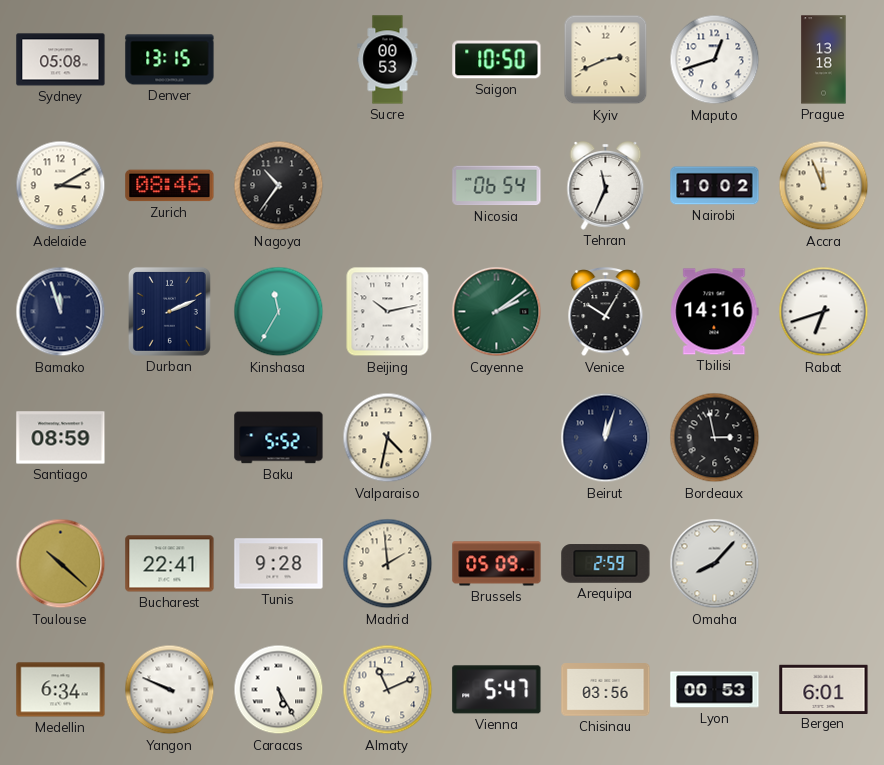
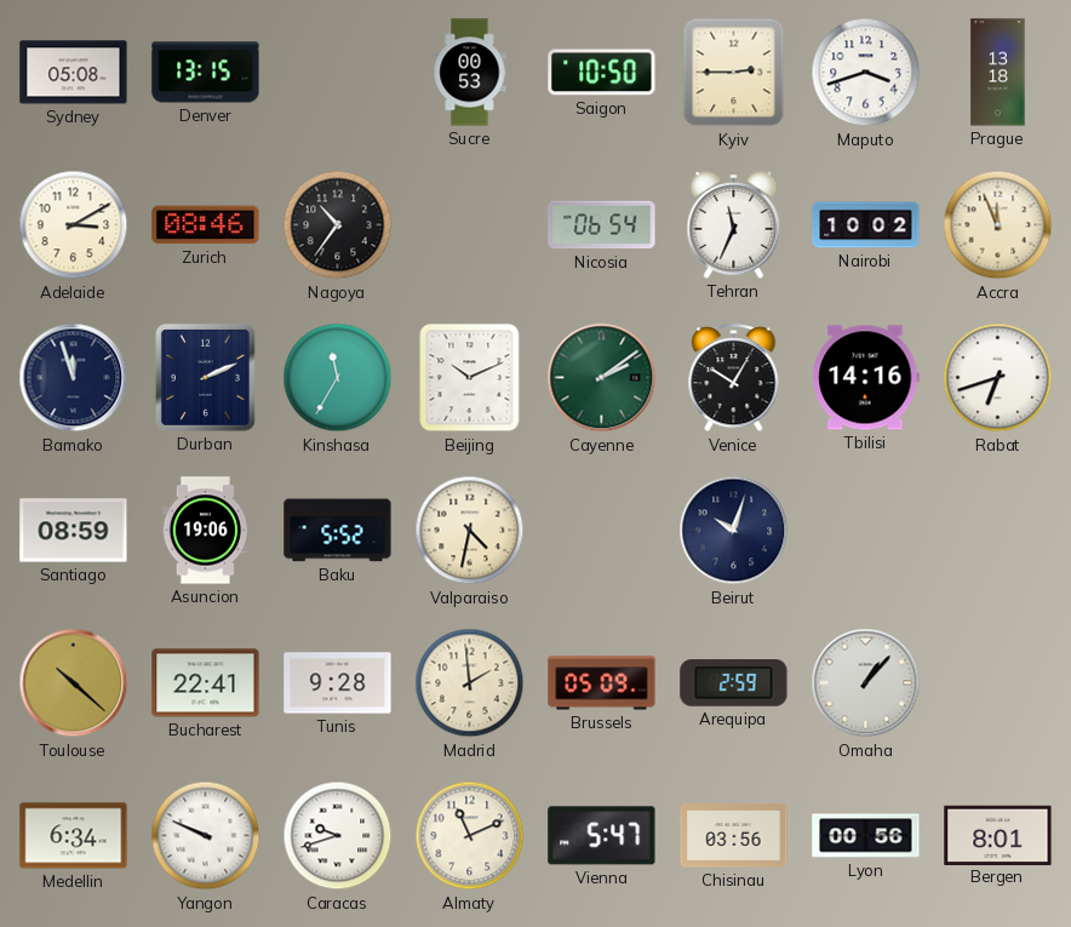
Kyiv: 2:41 -> 2:45
Maputo: 12:42 -> 3:42
Beijing: 10:13 -> 10:11
Asuncion: none -> 19:06
Beirut: 12:03 -> 10:03
Bordeaux: 2:58 -> none
Omaha: 8:07 -> 1:07
Caracas: 5:25 -> 9:42
Lyon: 00:53 -> 00:56
Bergen: 6:01 -> 8:01
